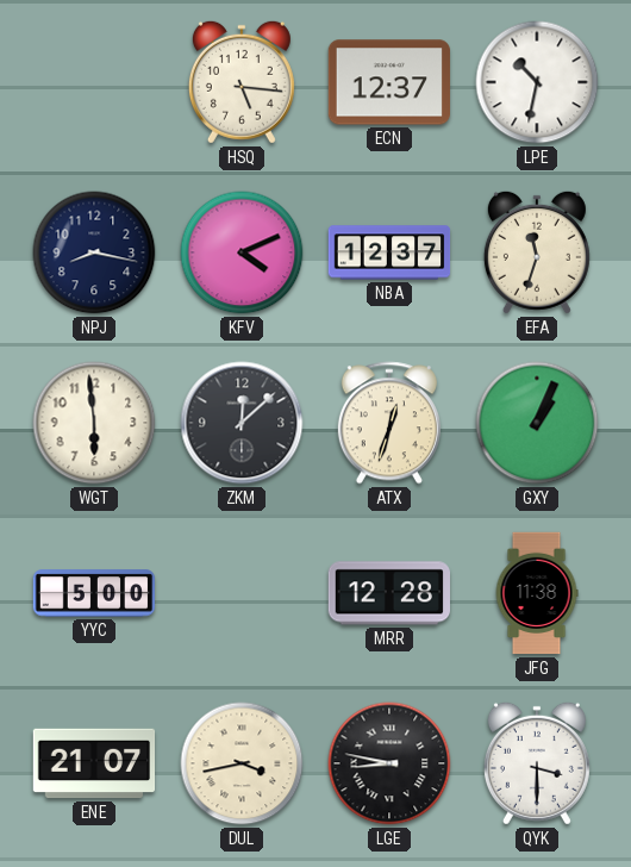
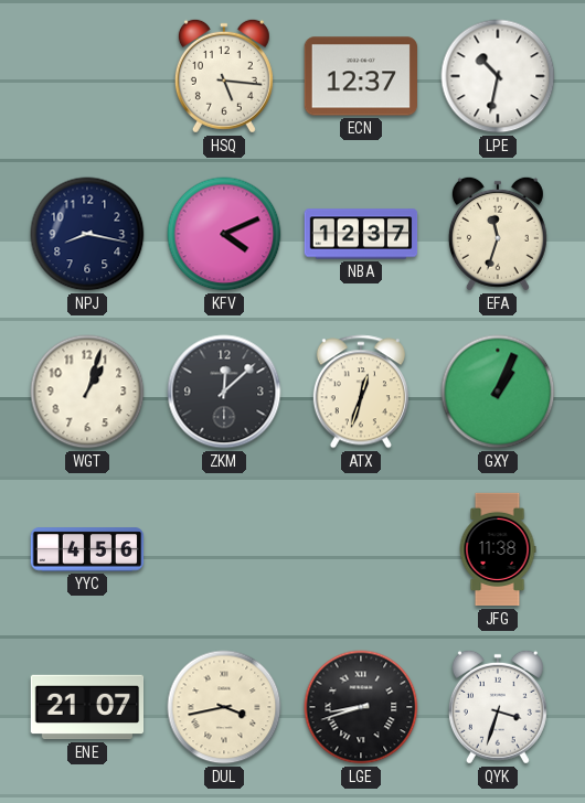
WGT: 5:59 -> 1:03
YYC: 5:00 -> 4:56
MRR: 12:28 -> none
LGE: 8:47 -> 8:42
QYK: 3:30 -> 3:33
